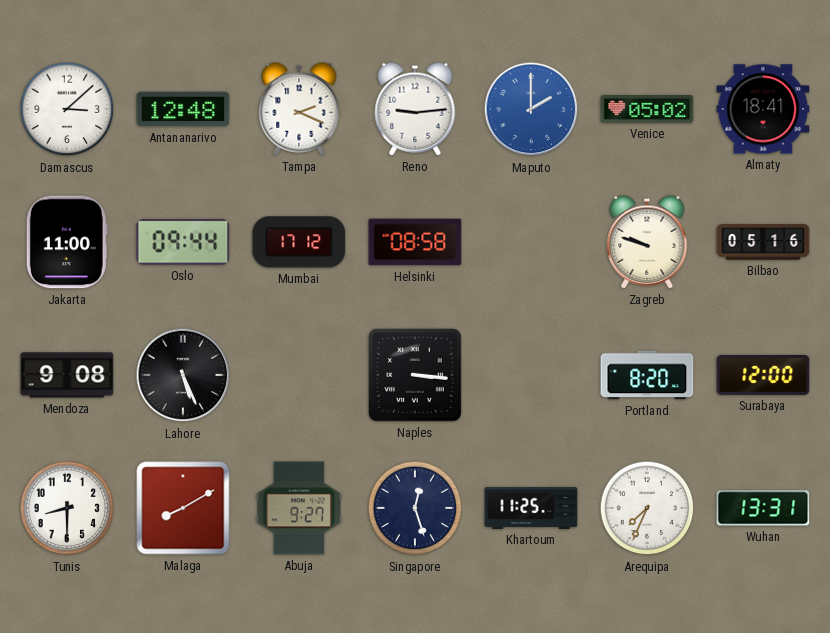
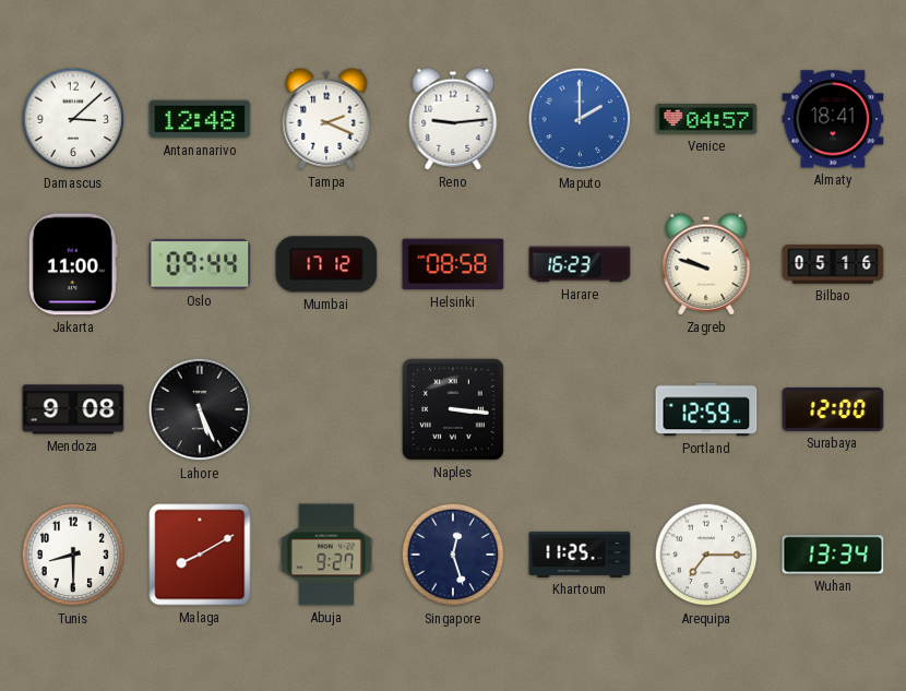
Venice: 05:02 -> 04:57
Harare: none -> 16:23
Portland: 8:20 -> 12:59
Arequipa: 7:34 -> 7:15
Wuhan: 13:31 -> 13:34
